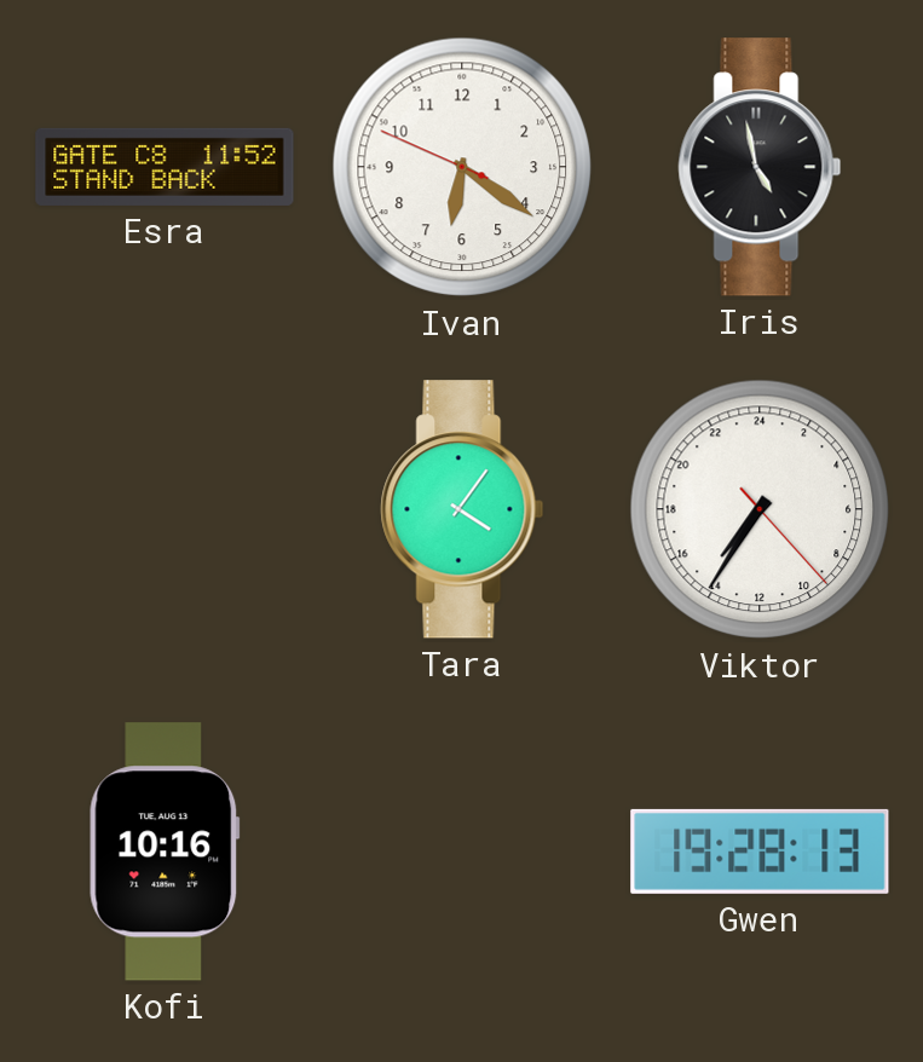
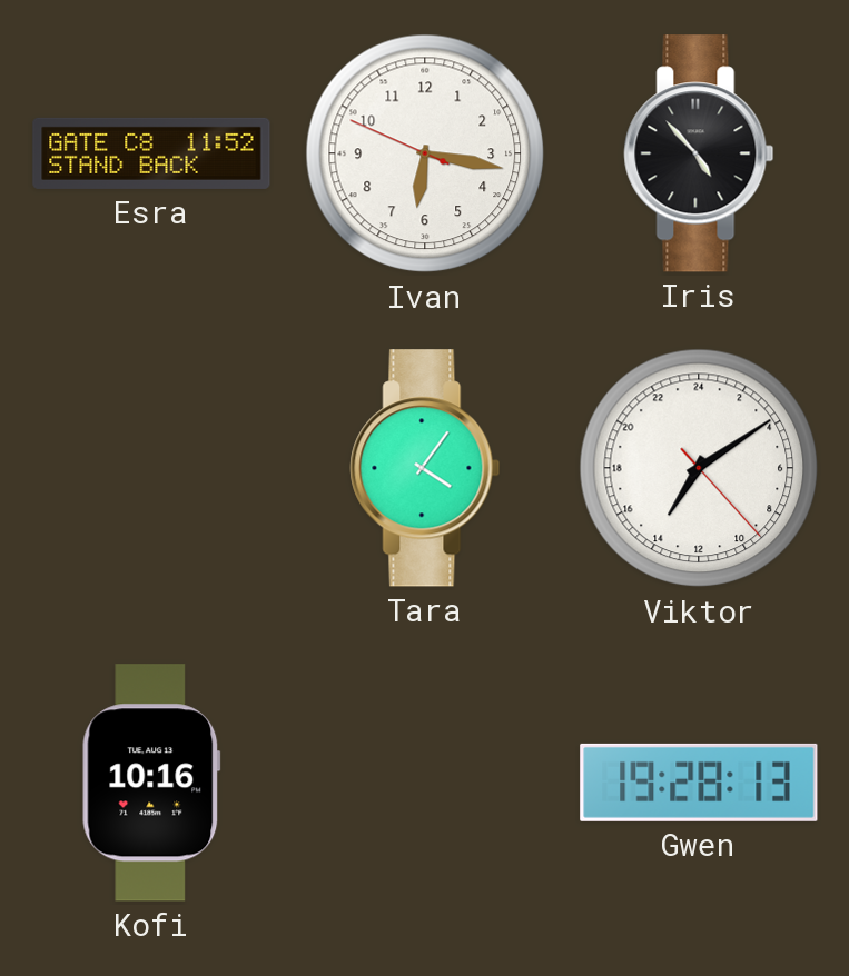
Ivan: 6:20 -> 6:16
Iris: 4:58 -> 4:53
Viktor: 14:35 -> 14:09
